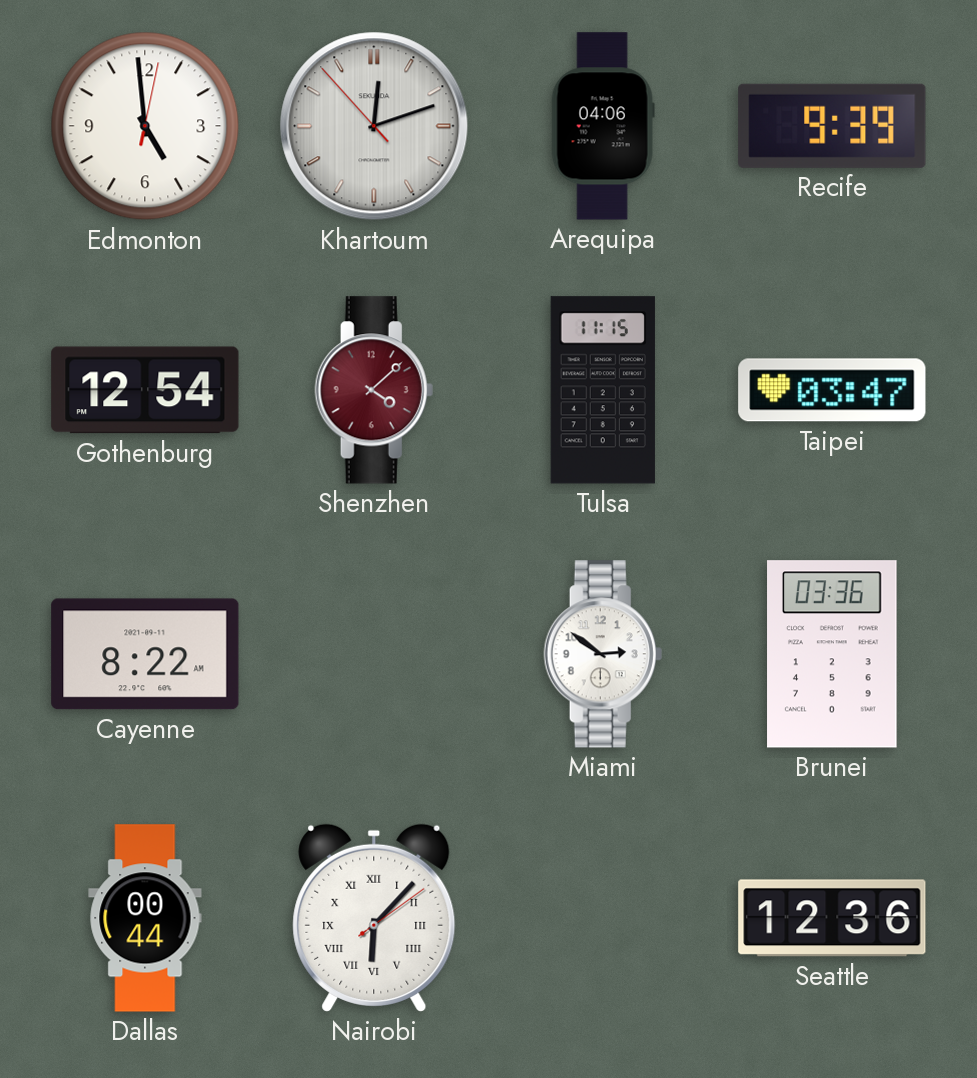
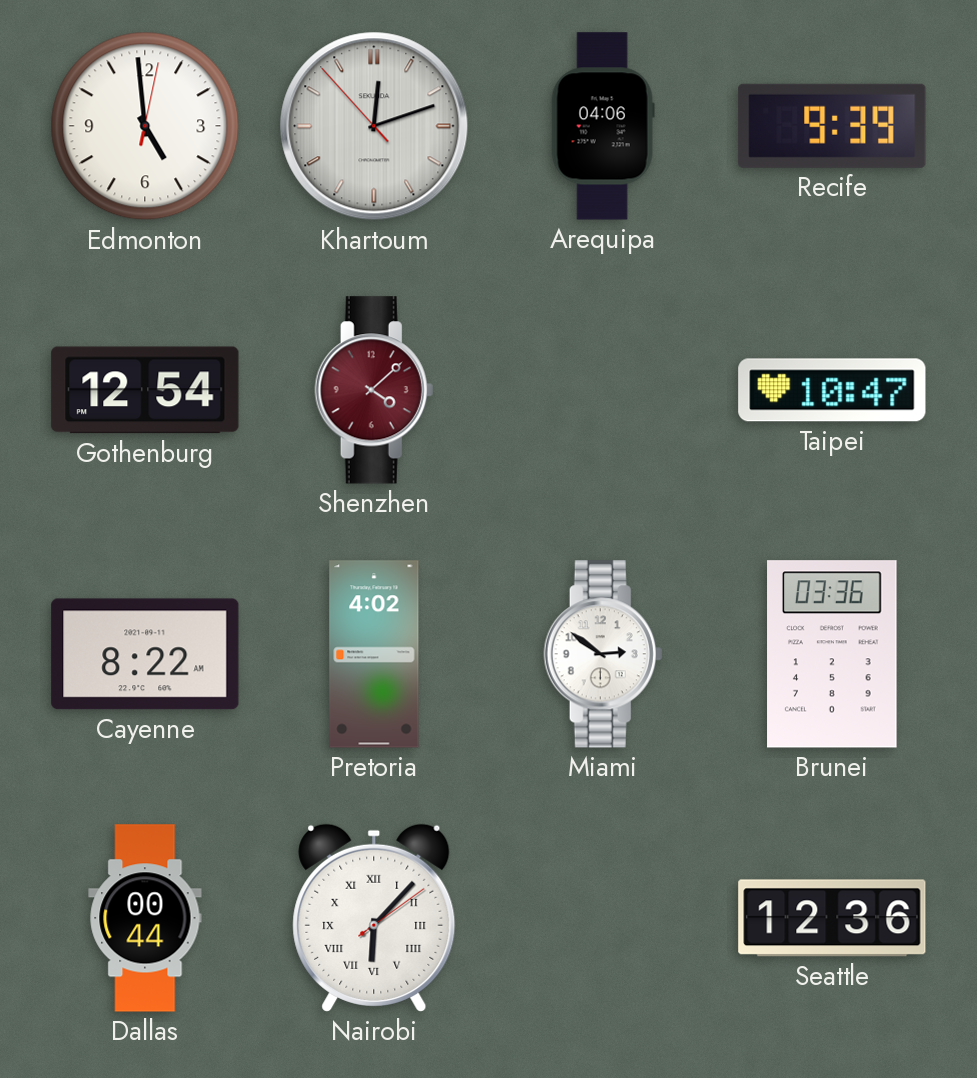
Tulsa: 11:15 -> none
Taipei: 03:47 -> 10:47
Pretoria: none -> 4:02
